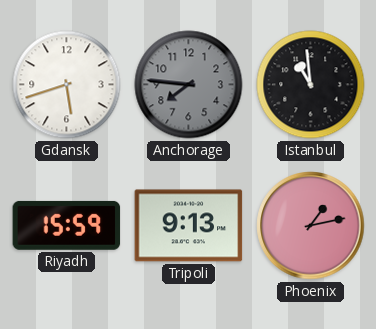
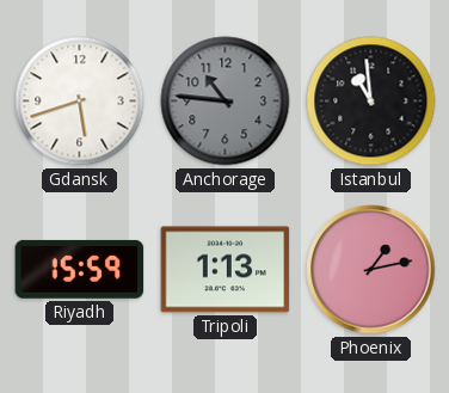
Anchorage: 7:46 -> 10:46
Tripoli: 9:13 -> 1:13
